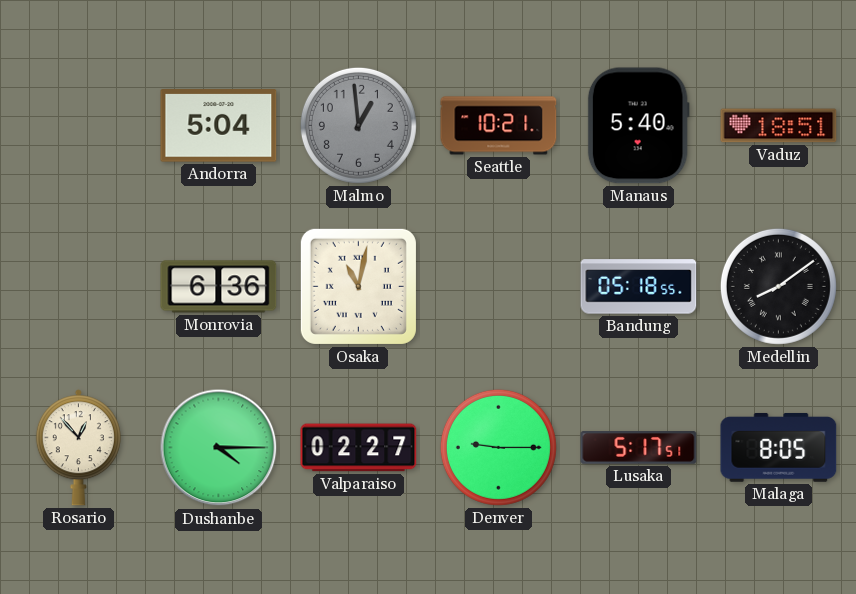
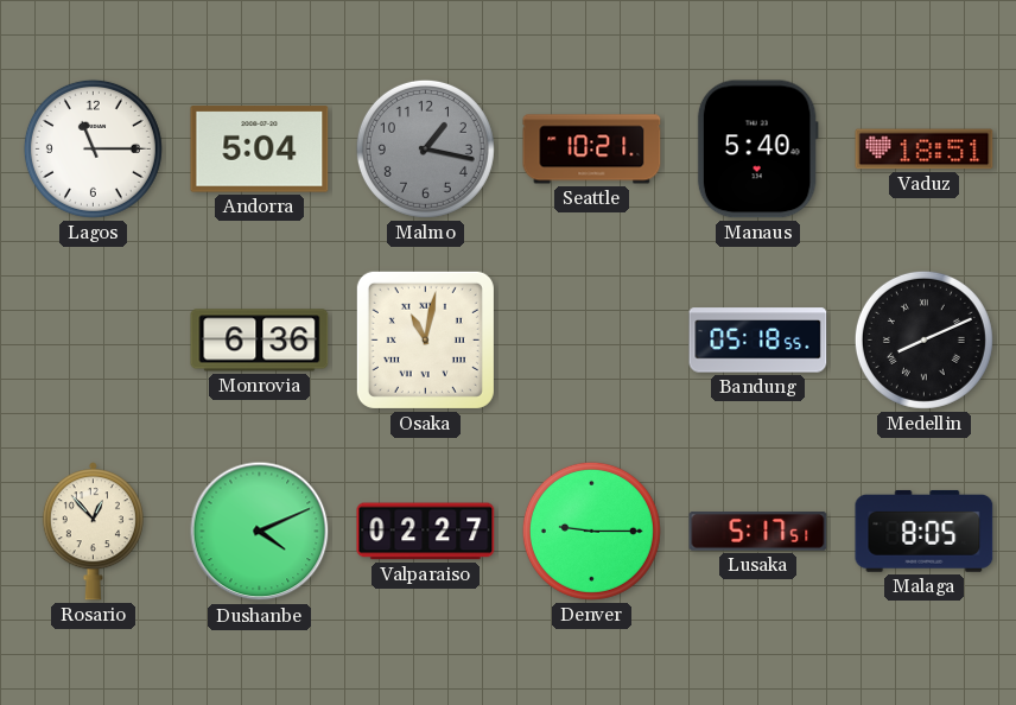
Lagos: none -> 11:15
Malmo: 12:59 -> 1:17
Medellin: 8:09 -> 8:11
Dushanbe: 4:15 -> 4:11
